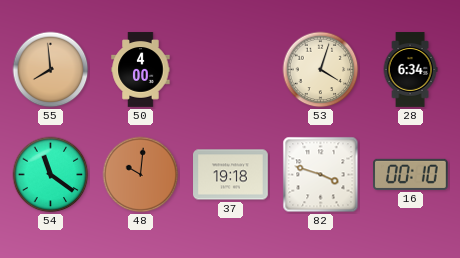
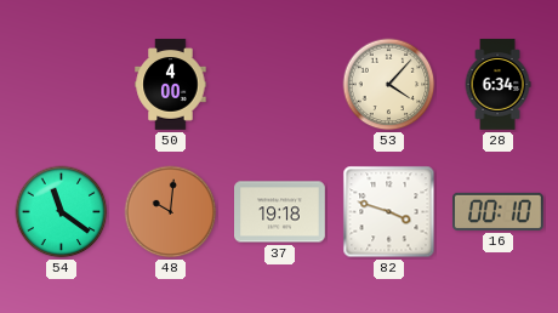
55: 7:59 -> none
53: 4:03 -> 4:07
